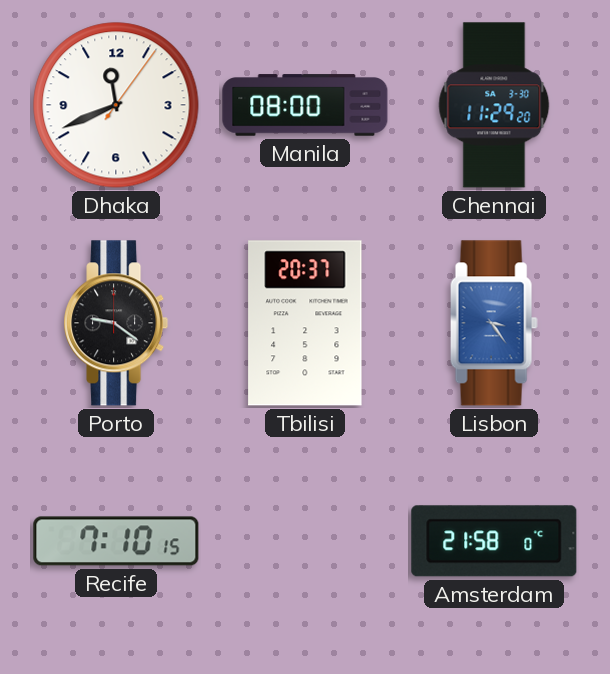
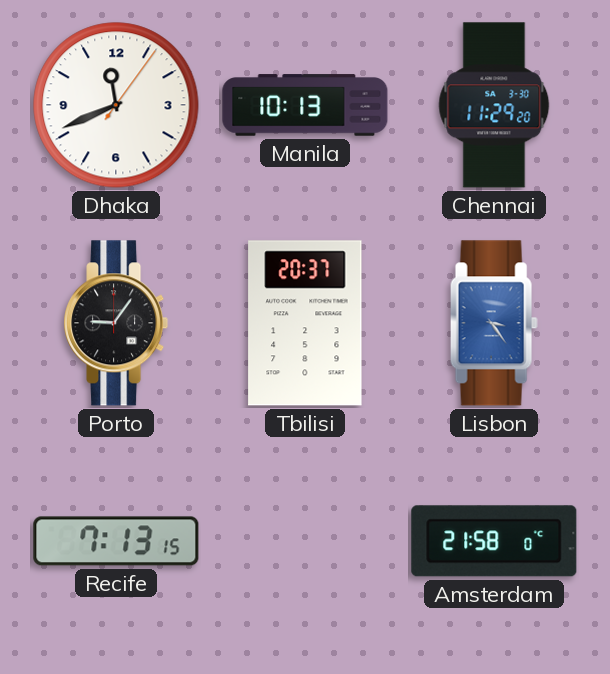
Manila: 08:00 -> 10:13
Porto: 9:21 -> 9:06
Recife: 7:10 -> 7:13
